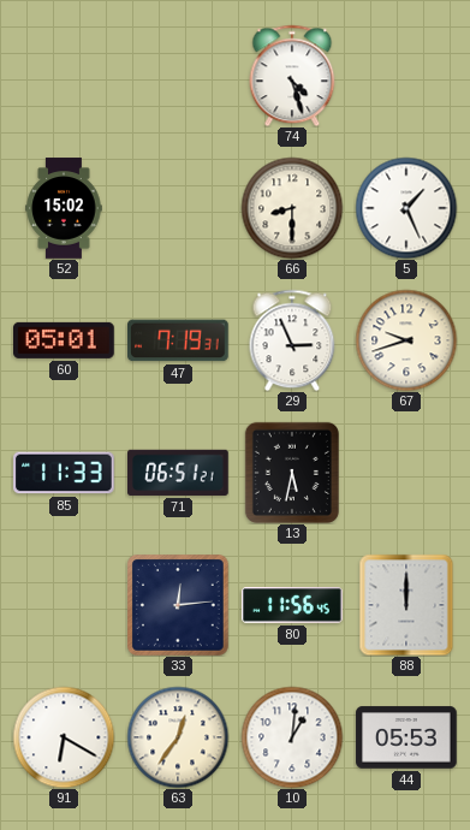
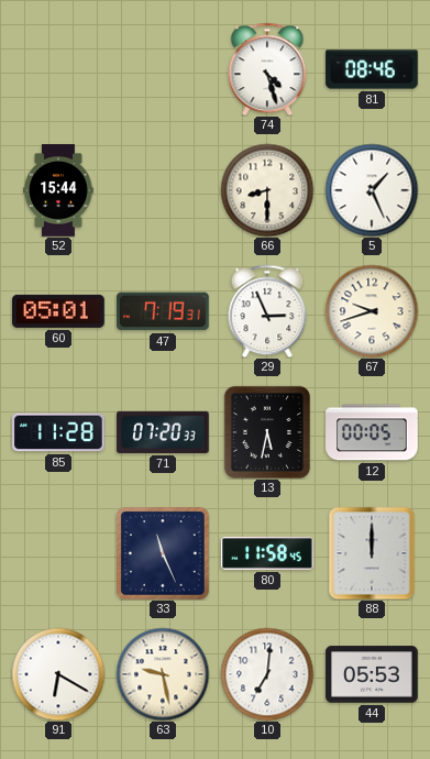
81: none -> 08:46
52: 15:02 -> 15:44
85: 11:33 -> 11:28
71: 06:51 -> 07:20
12: none -> 00:05
33: 12:14 -> 11:26
80: 11:56 -> 11:58
63: 12:36 -> 9:28
10: 1:01 -> 7:01
